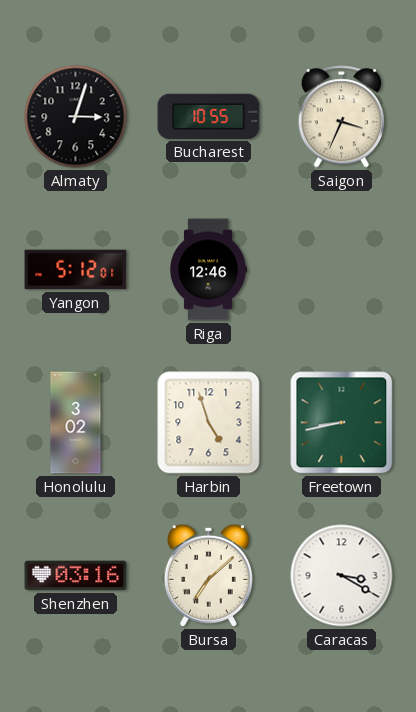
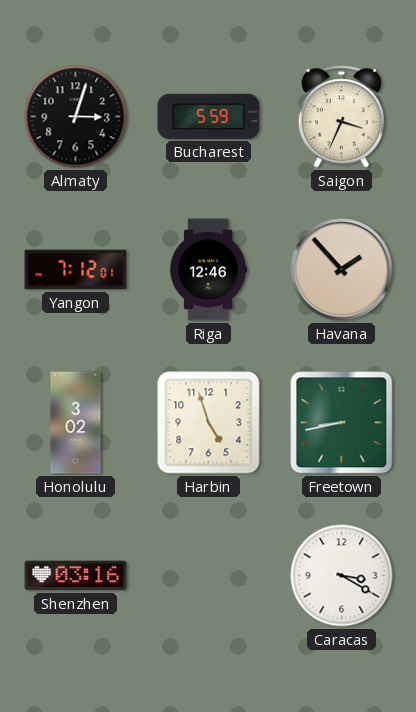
Bucharest: 10:55 -> 5:59
Yangon: 5:12 -> 7:12
Havana: none -> 1:53
Bursa: 7:08 -> none
